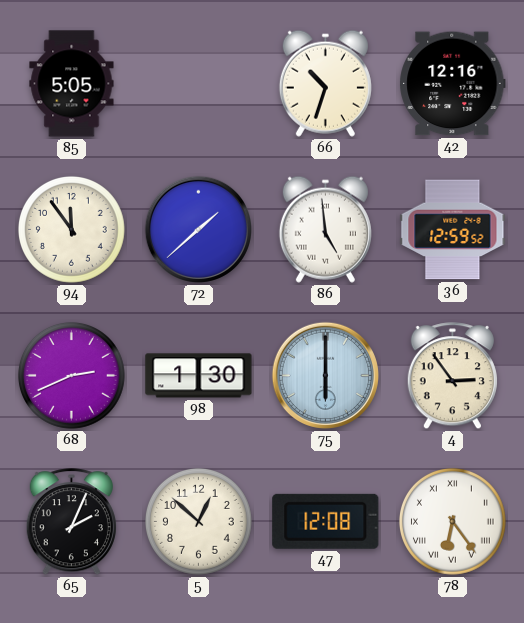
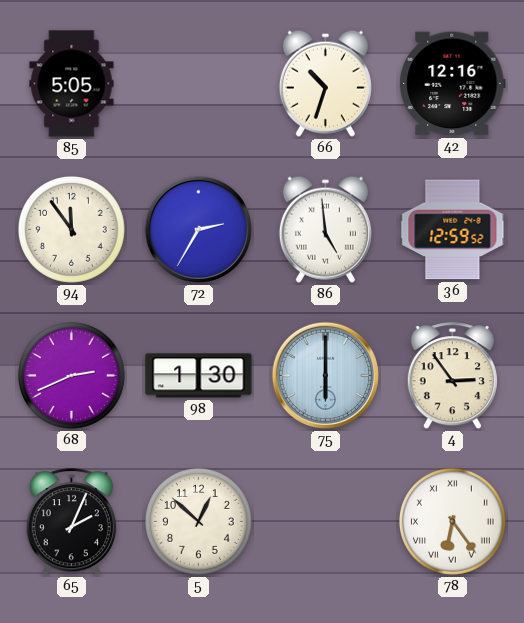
72: 1:38 -> 2:35
47: 12:08 -> none
